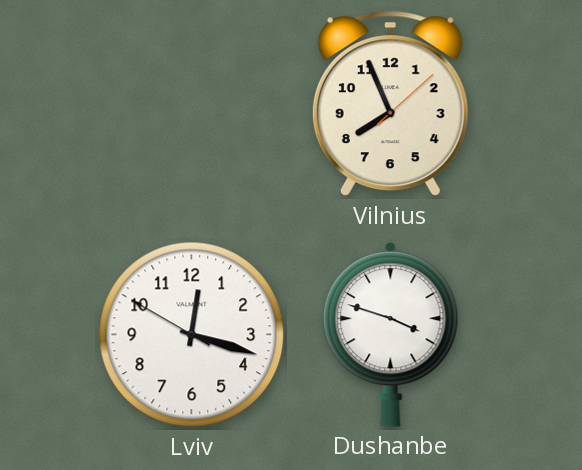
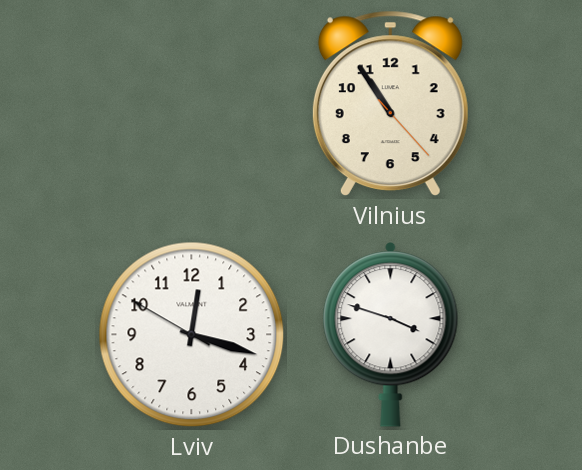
Vilnius: 7:56 -> 10:54
